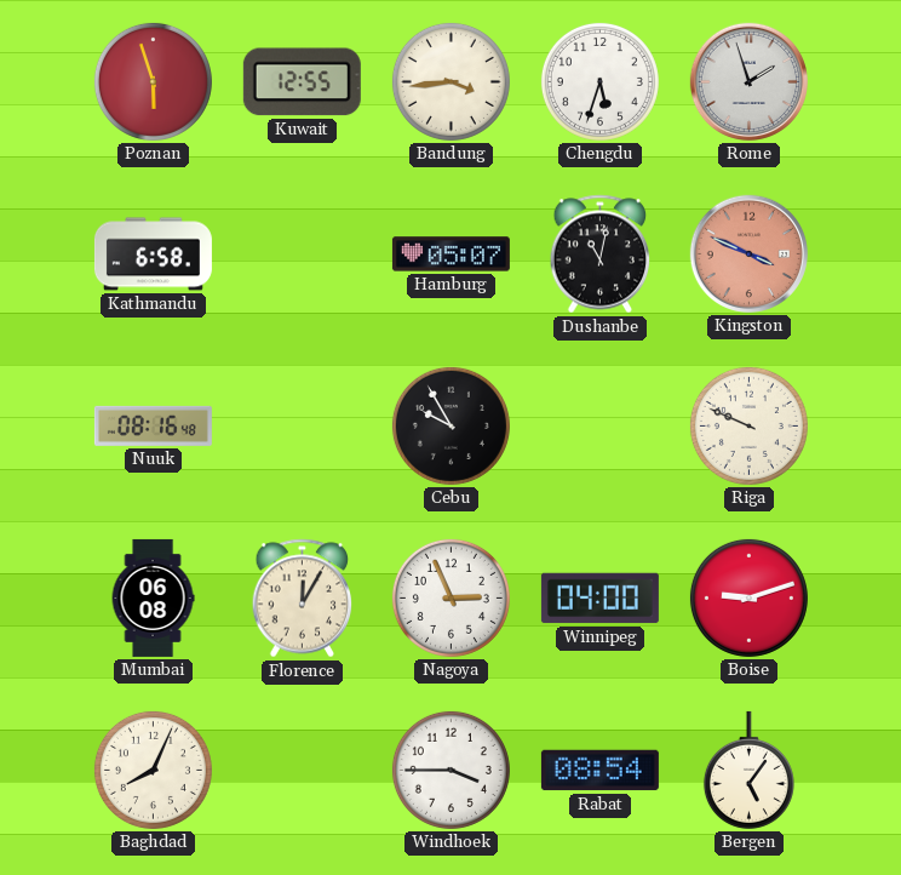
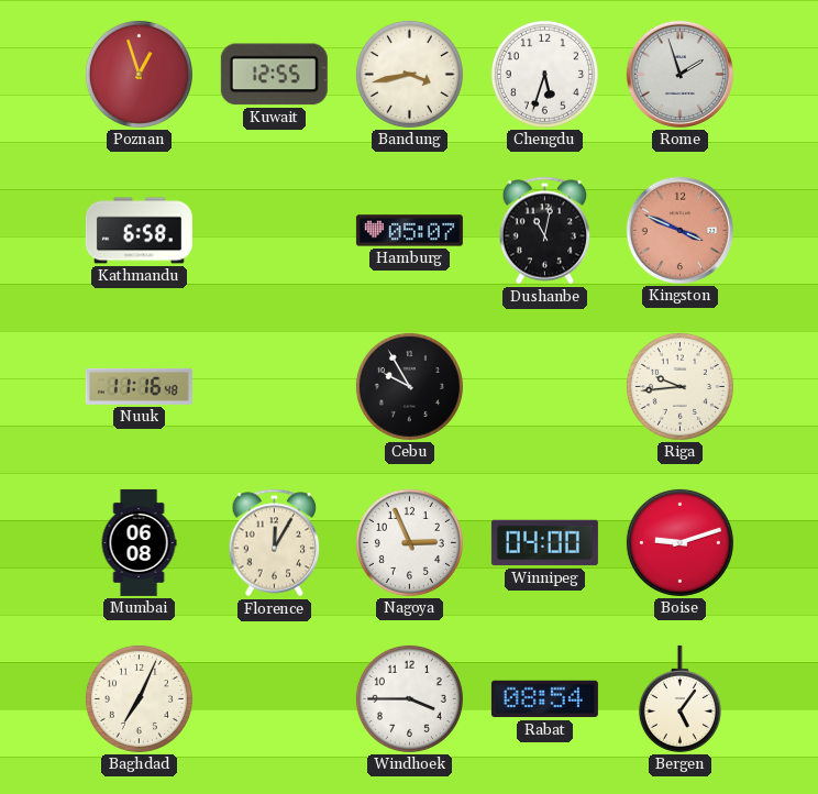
Poznan: 5:57 -> 12:57
Bandung: 3:44 -> 3:43
Nuuk: 08:16 -> 11:16
Riga: 9:49 -> 9:44
Baghdad: 8:04 -> 7:04
